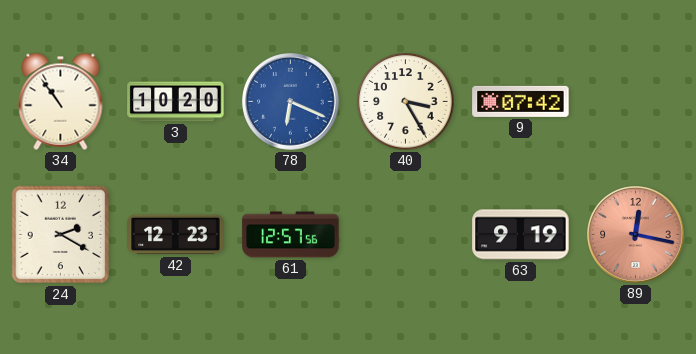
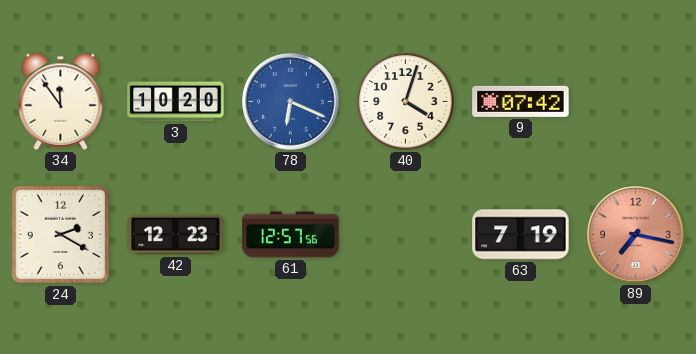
34: 10:54 -> 11:54
40: 3:25 -> 4:03
63: 9:19 -> 7:19
89: 12:17 -> 7:17
